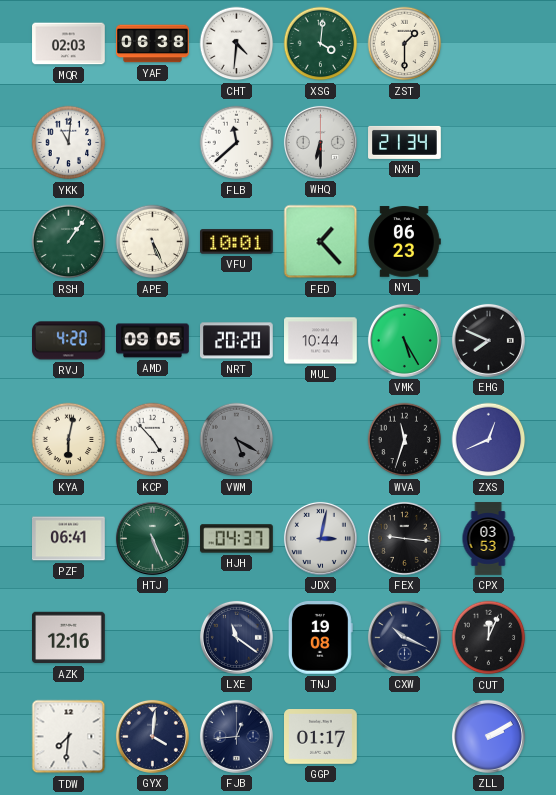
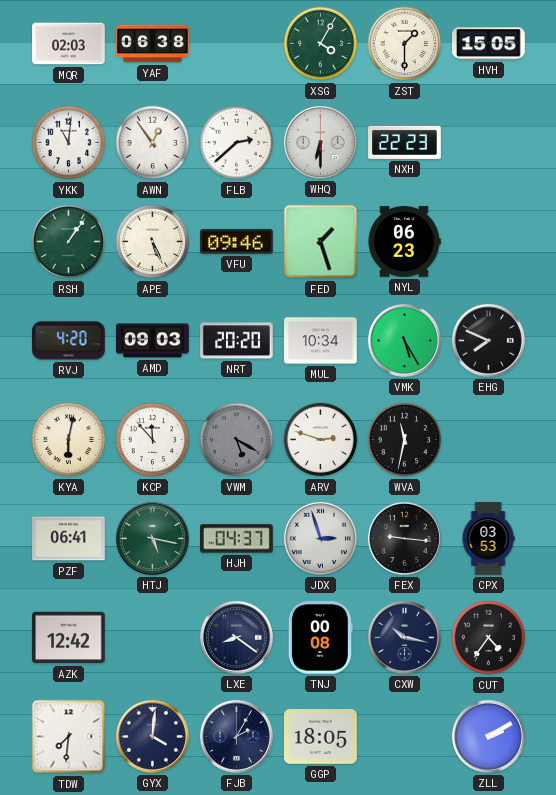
CHT: 4:31 -> none
XSG: 4:01 -> 4:05
HVH: none -> 15:05
AWN: none -> 12:54
FLB: 11:38 -> 2:38
NXH: 21:34 -> 22:23
VFU: 10:01 -> 09:46
FED: 1:23 -> 1:27
AMD: 09:05 -> 09:03
MUL: 10:44 -> 10:34
KCP: 4:53 -> 11:53
ARV: none -> 2:48
WVA: 11:33 -> 11:32
ZXS: 12:41 -> none
HTJ: 5:26 -> 5:17
JDX: 3:02 -> 2:57
AZK: 12:16 -> 12:42
LXE: 11:21 -> 8:21
TNJ: 19:08 -> 00:08
CXW: 10:19 -> 10:17
CUT: 12:04 -> 4:36
FJB: 12:44 -> 2:05
GGP: 01:17 -> 18:05
